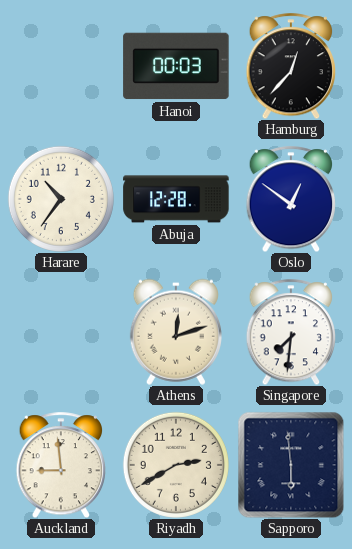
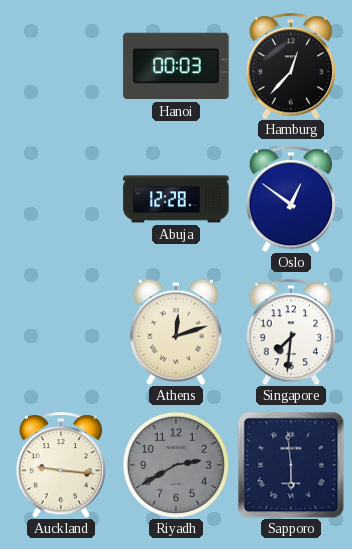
Harare: 10:36 -> none
Auckland: 8:59 -> 9:16
Riyadh dial: cream -> grey
